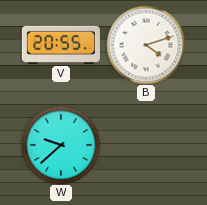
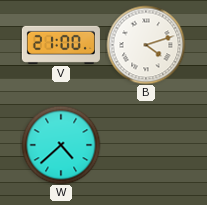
V: 20:55 -> 21:00
W: 9:38 -> 4:38
